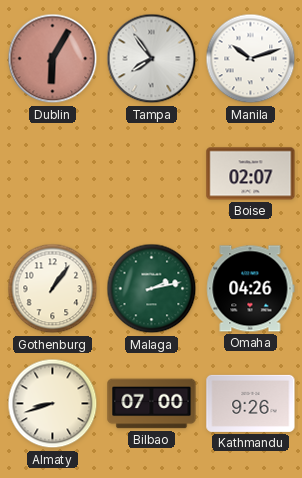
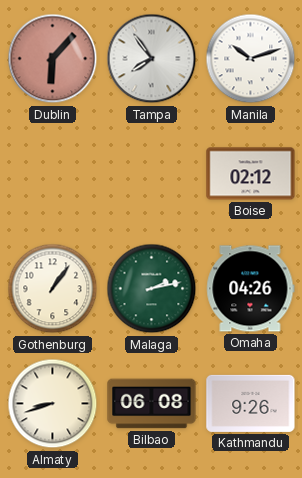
Dublin: 6:05 -> 6:07
Boise: 02:07 -> 02:12
Bilbao: 07:00 -> 06:08
